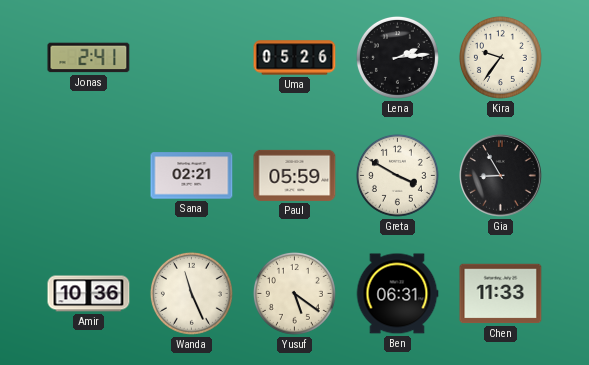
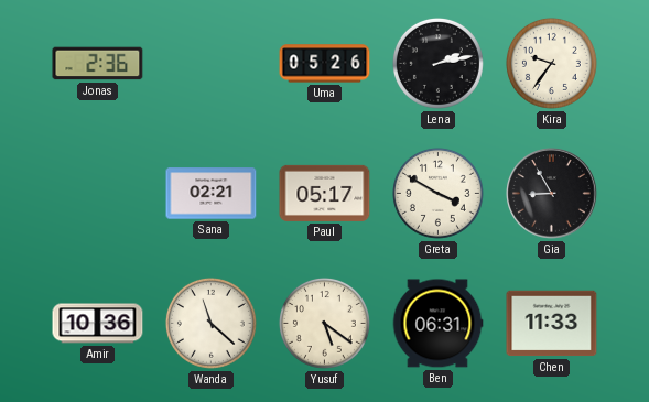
Jonas: 2:41 -> 2:36
Lena: 2:14 -> 2:13
Paul: 05:59 -> 05:17
Wanda: 11:26 -> 11:22
